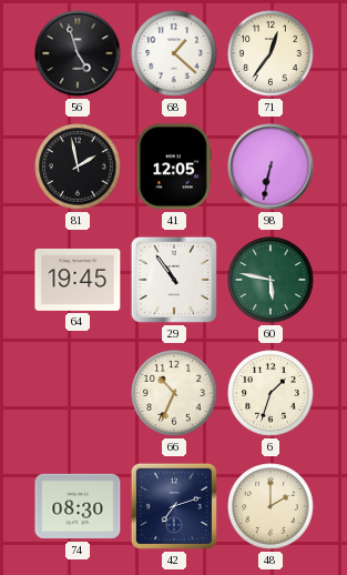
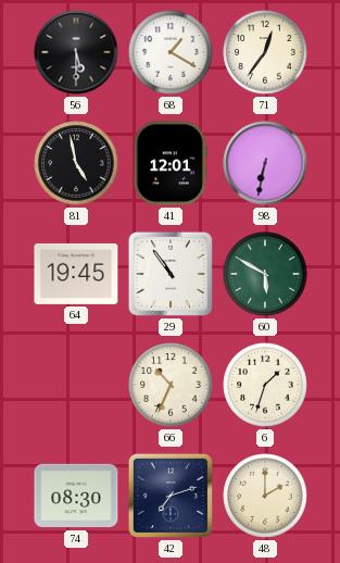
56: 4:57 -> 5:30
68: 1:22 -> 1:20
81: 1:58 -> 4:58
41: 12:05 -> 12:01
60: 5:47 -> 5:50
